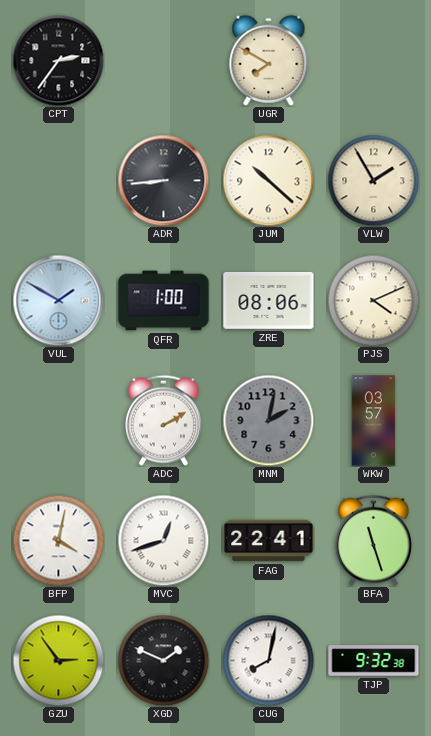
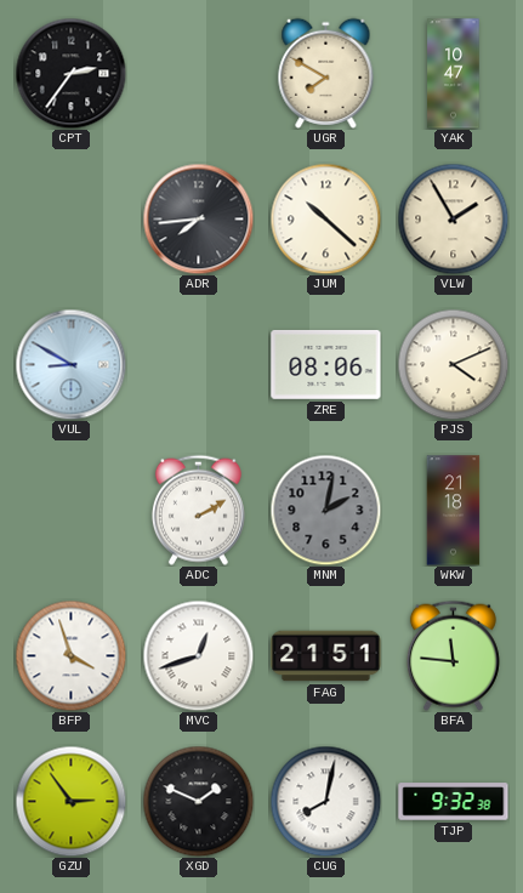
YAK: none -> 10:47
ADR: 8:44 -> 7:44
VUL: 1:50 -> 8:50
QFR: 1:00 -> none
WKW: 03:57 -> 21:18
BFP: 4:02 -> 3:57
FAG: 22:41 -> 21:51
BFA: 11:27 -> 11:46
